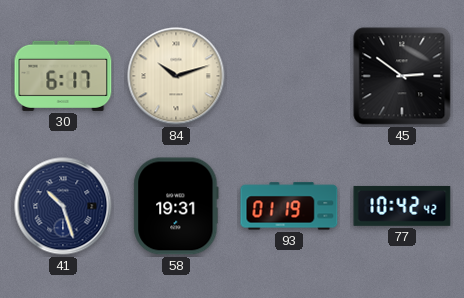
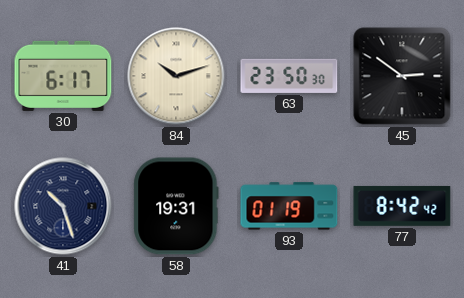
63: none -> 23:50
77: 10:42 -> 8:42
